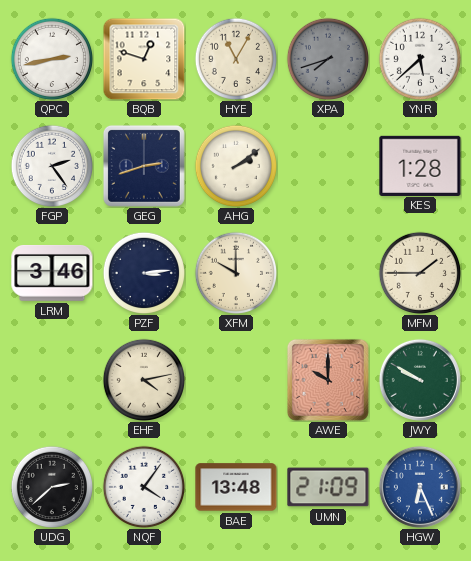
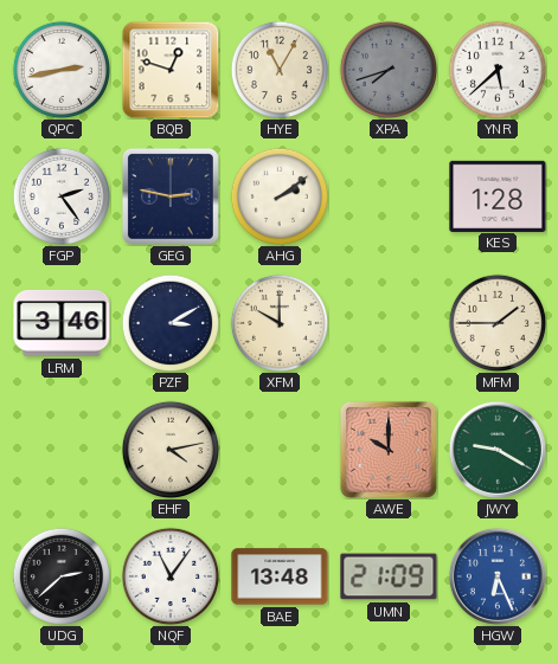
GEG: 2:42 -> 2:47
PZF: 3:14 -> 3:10
JWY: 9:50 -> 9:20
NQF: 4:06 -> 11:06
